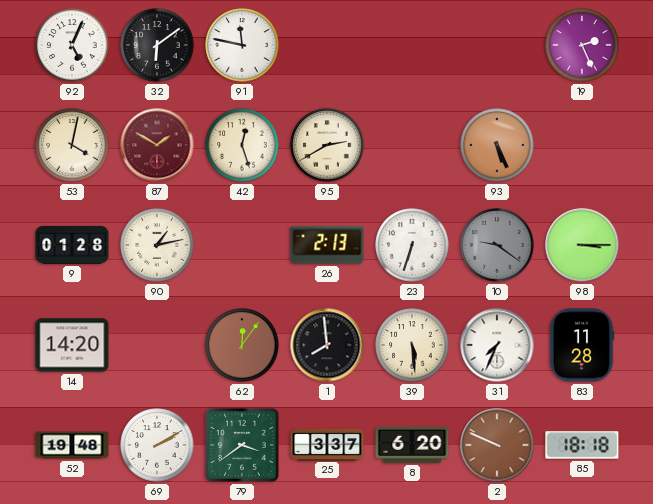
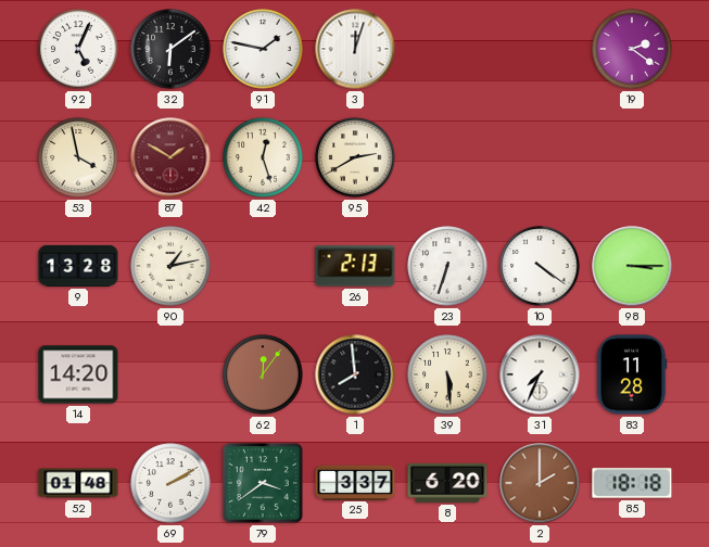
91: 11:47 -> 1:47
3: none -> 12:03
19: 2:26 -> 2:21
53: 4:02 -> 3:58
93: 5:26 -> none
9: 01:28 -> 13:28
10: 9:21 -> 4:21
10 dial: grey -> white
52: 19:48 -> 01:48
2: 9:49 -> 2:00
